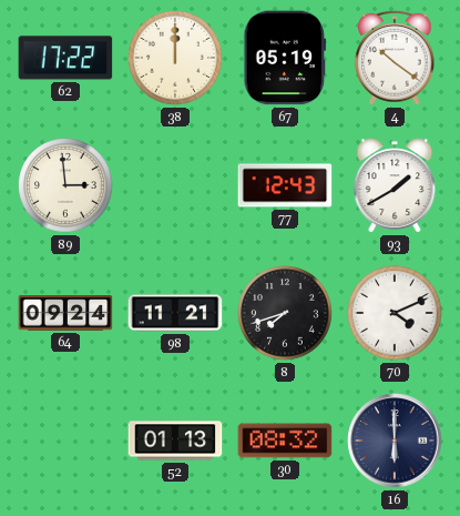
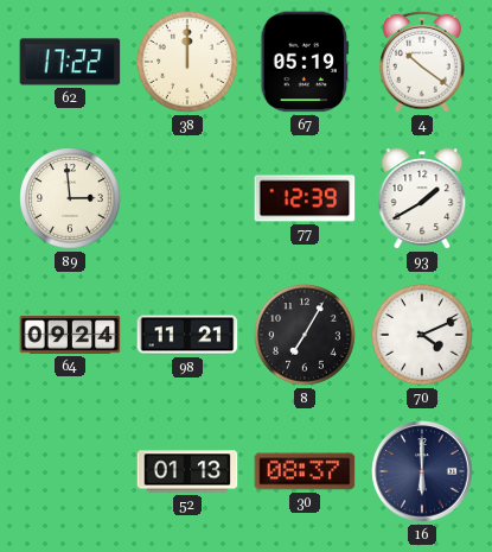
77: 12:43 -> 12:39
8: 7:42 -> 7:05
30: 08:32 -> 08:37
